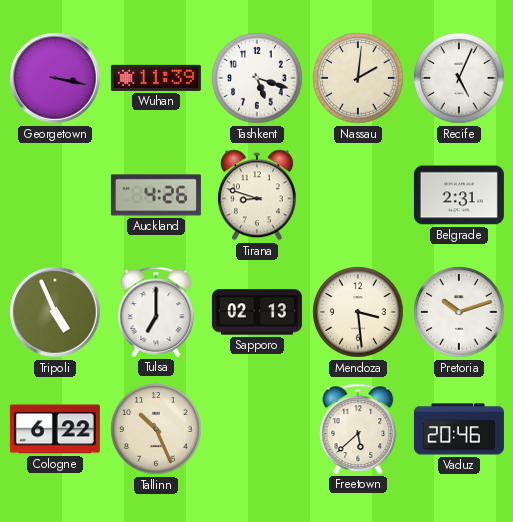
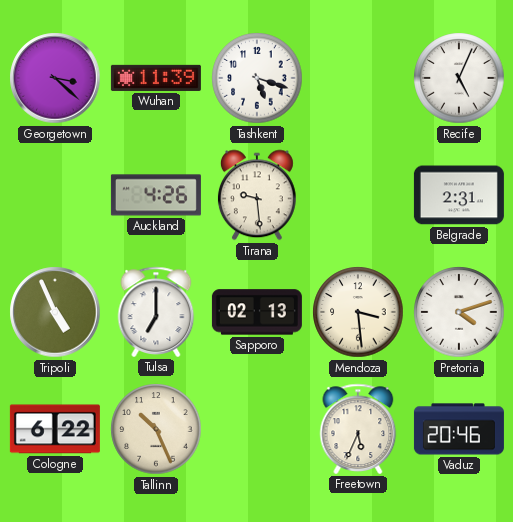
Georgetown: 3:17 -> 3:22
Nassau: 2:01 -> none
Tirana: 8:48 -> 9:29
Pretoria: 10:12 -> 4:12
Freetown: 5:38 -> 5:34
